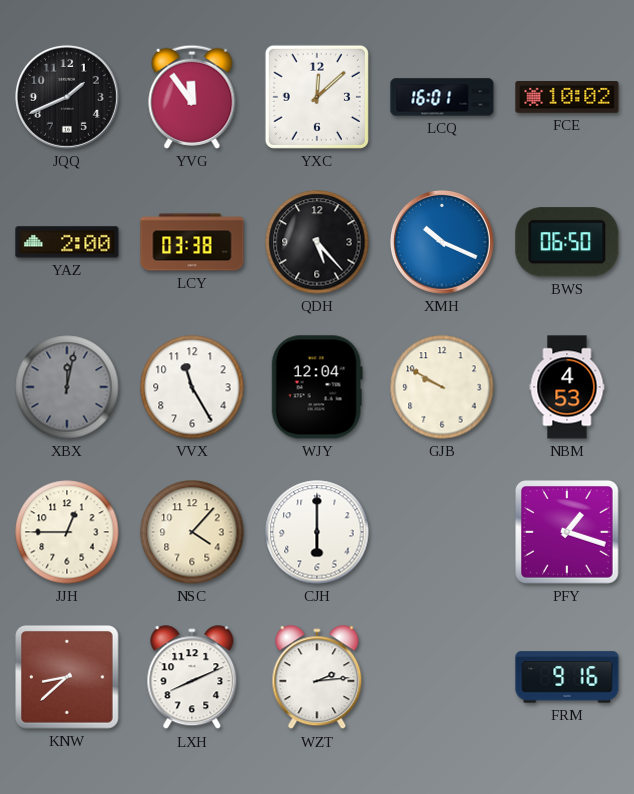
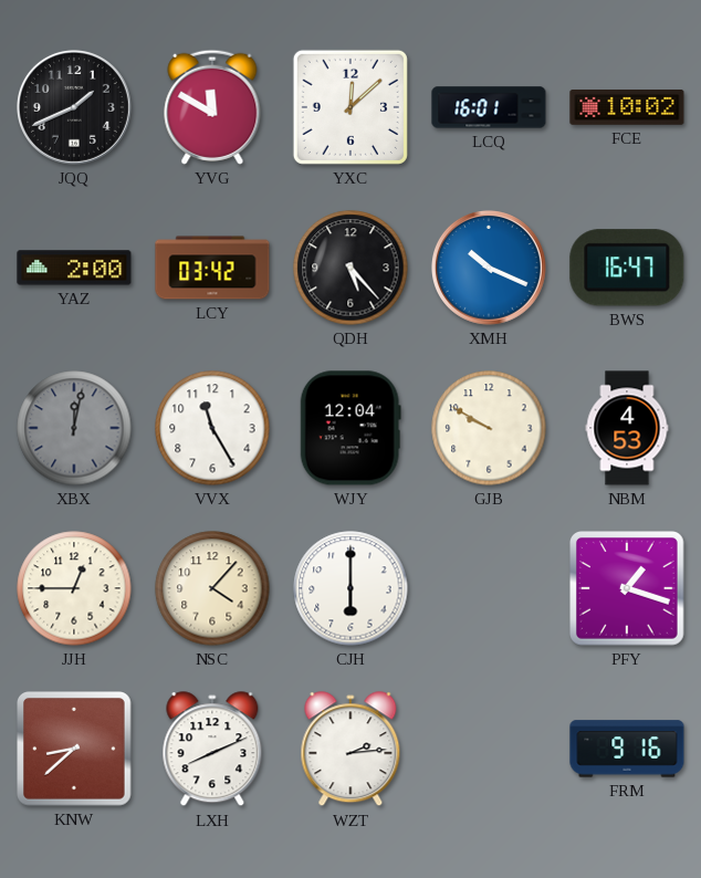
YVG: 11:54 -> 11:50
LCY: 03:38 -> 03:42
BWS: 06:50 -> 16:47
